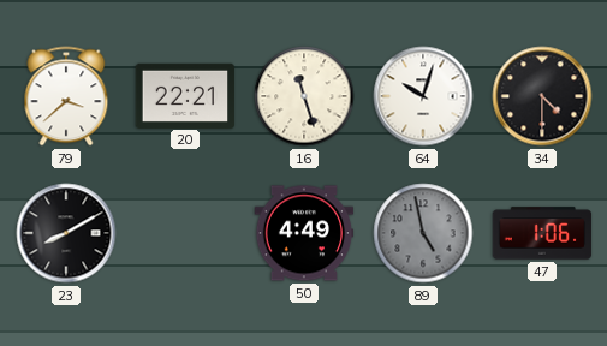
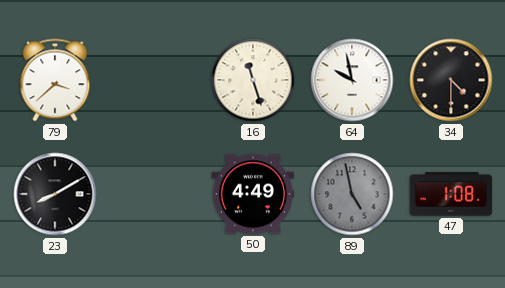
20: 22:21 -> none
64: 10:03 -> 9:58
47: 1:06 -> 1:08
